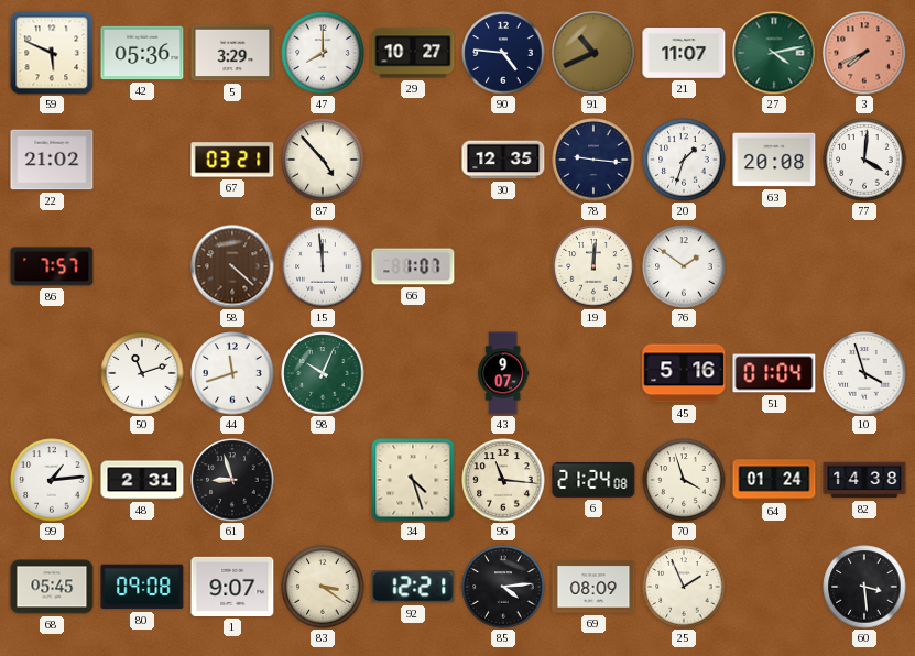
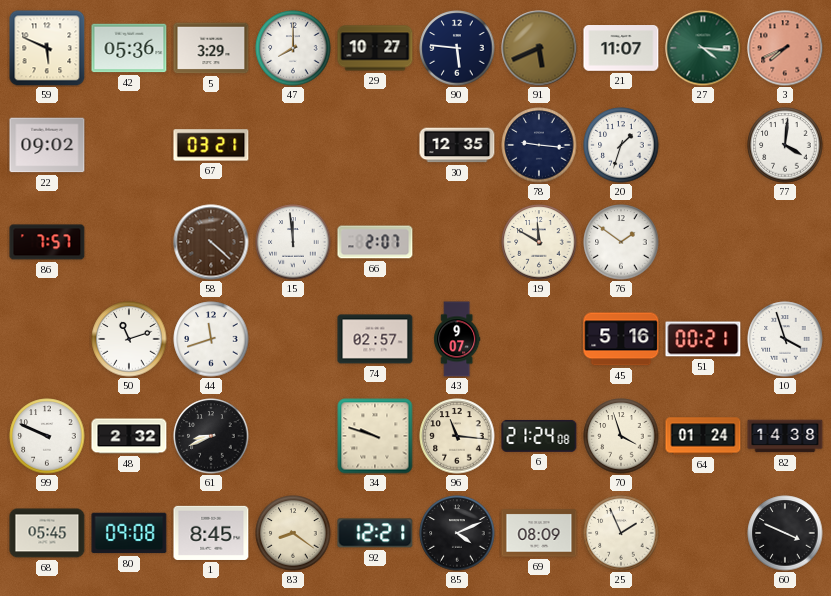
90: 4:46 -> 5:46
91: 10:41 -> 5:41
27: 4:13 -> 4:16
22: 21:02 -> 09:02
87: 4:53 -> none
63: 20:08 -> none
66: 1:07 -> 2:07
19: 12:01 -> 11:50
98: 10:04 -> none
74: none -> 02:57
51: 01:04 -> 00:21
99: 1:14 -> 9:49
48: 2:31 -> 2:32
61: 8:57 -> 8:41
34: 4:27 -> 9:48
1: 9:07 -> 8:45
83: 3:21 -> 8:21
85: 4:14 -> 4:11
60: 3:29 -> 3:49
